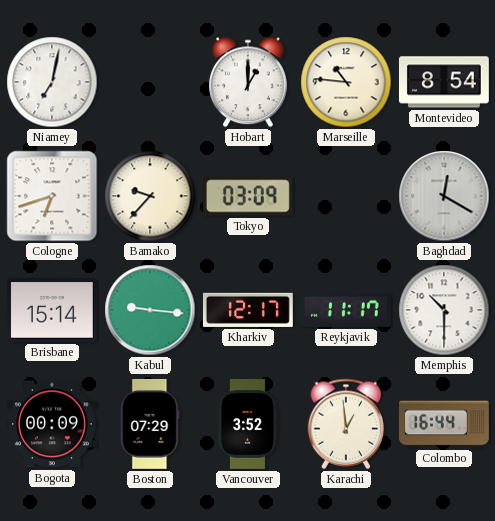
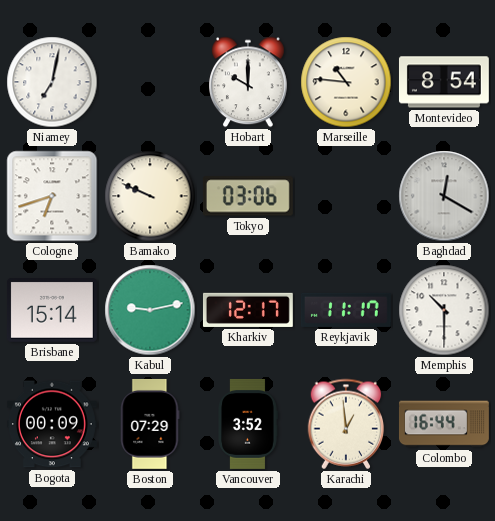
Hobart: 1:00 -> 10:00
Bamako: 9:37 -> 9:49
Tokyo: 03:09 -> 03:06
Kabul: 9:16 -> 9:13
